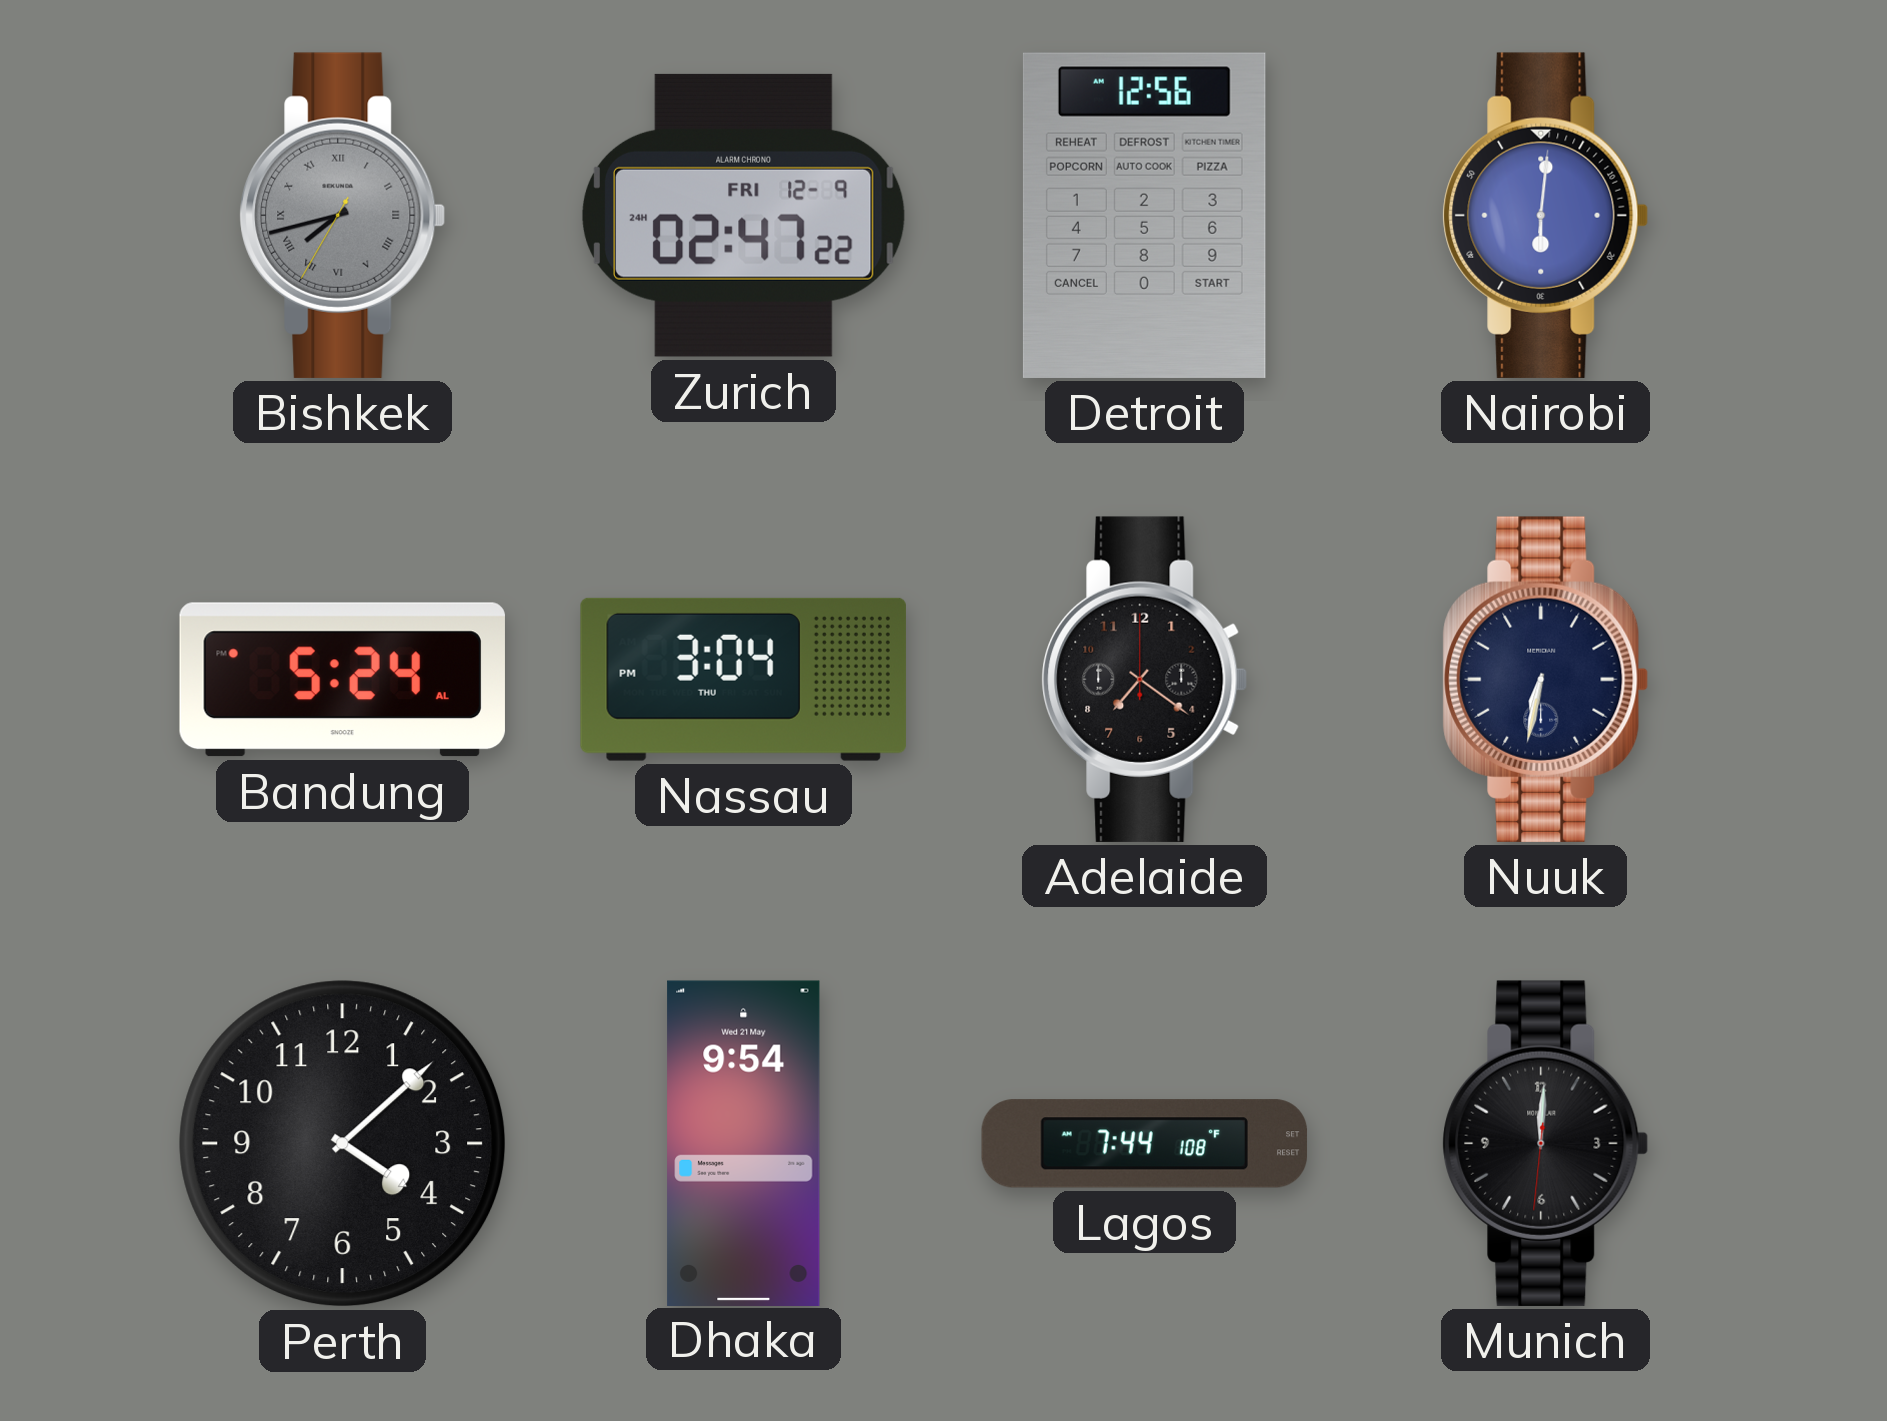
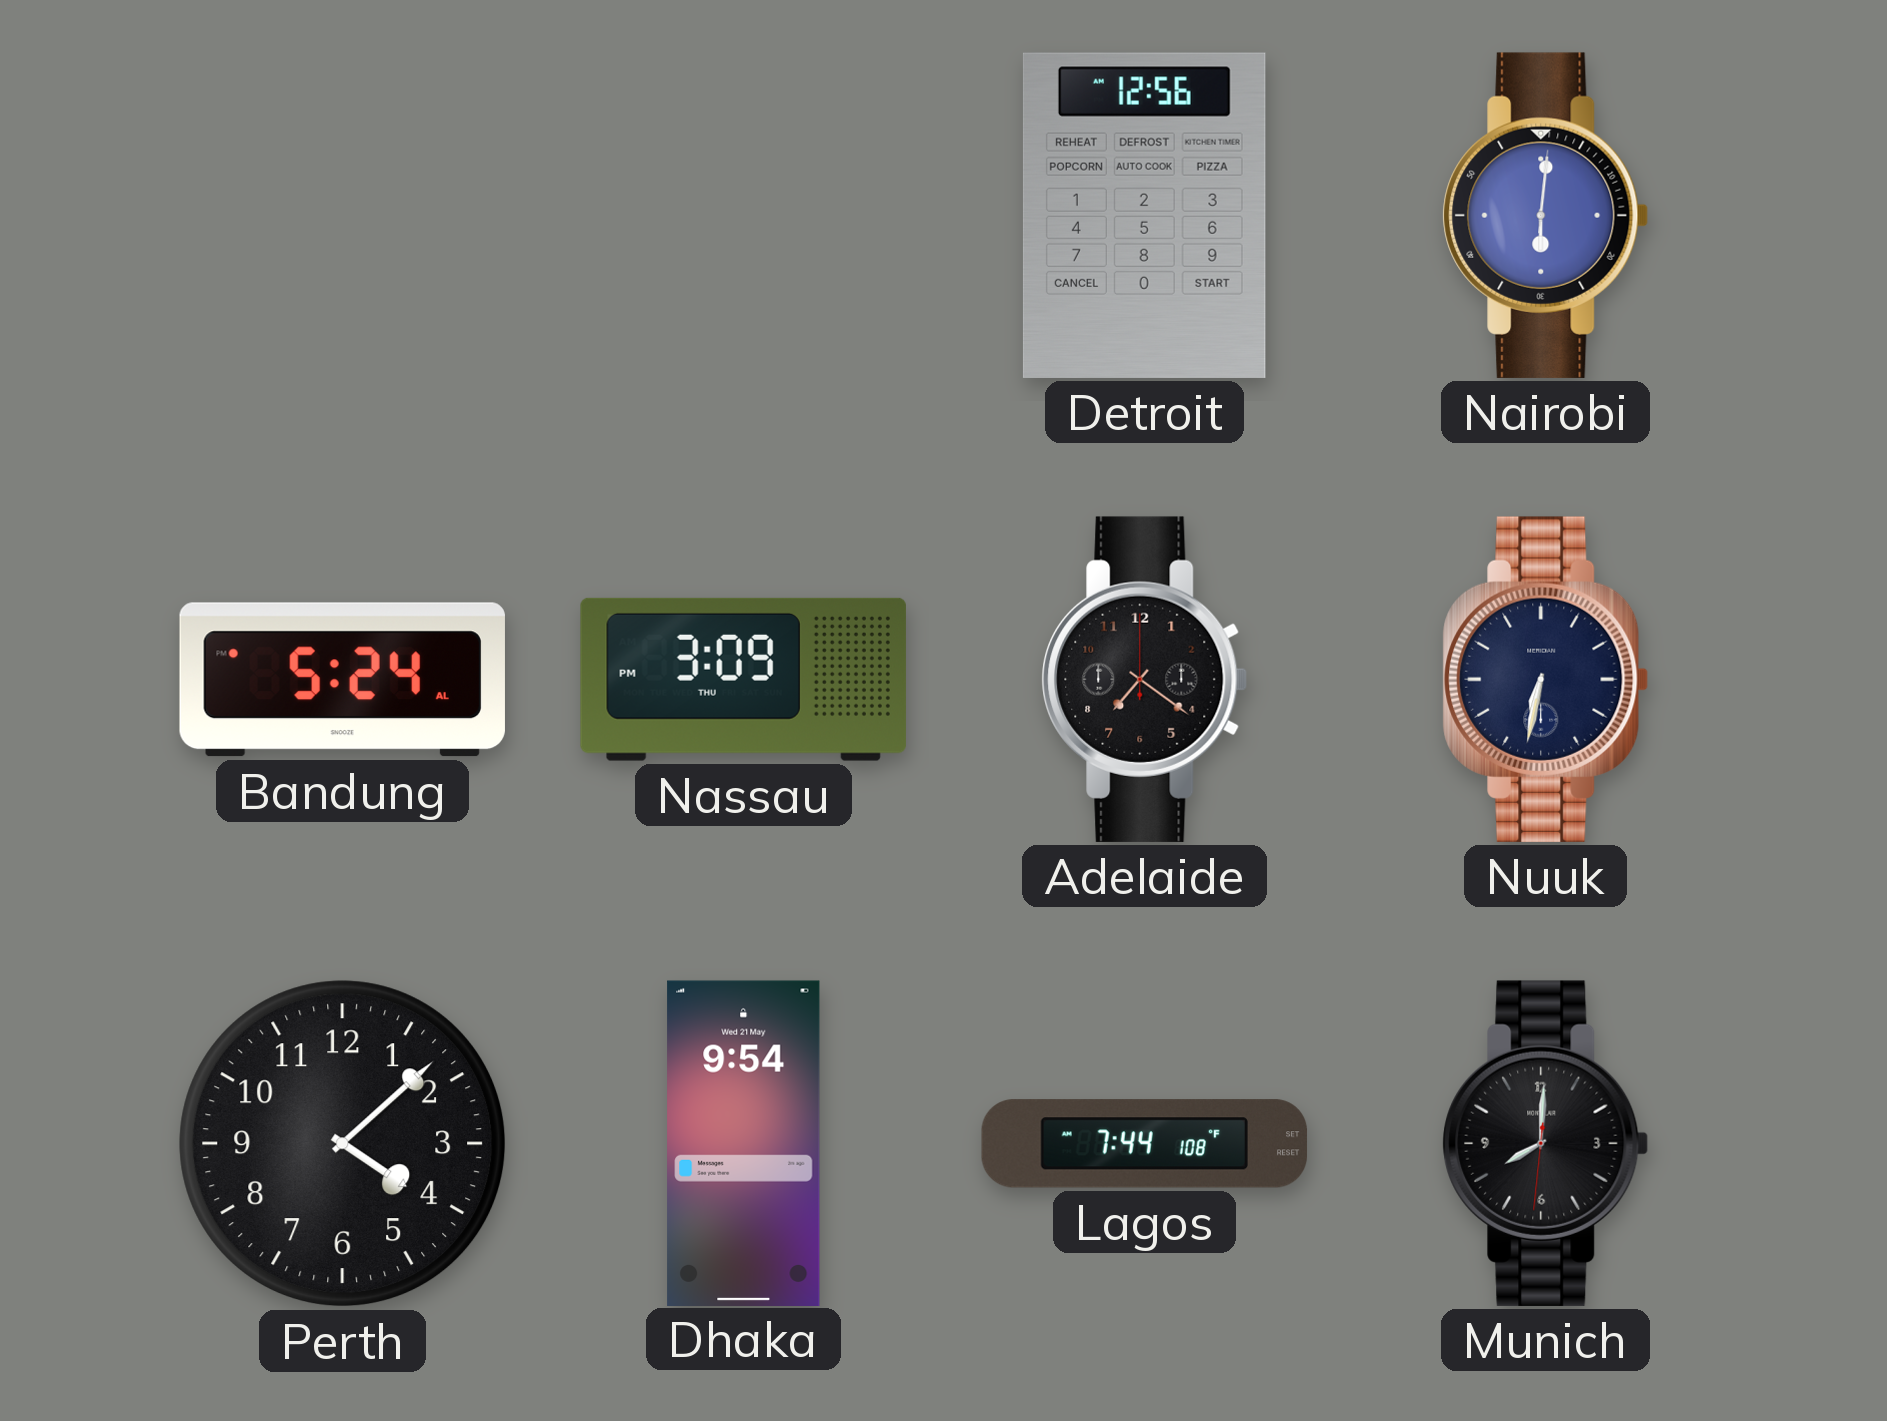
Bishkek: 7:42 -> none
Zurich: 02:47 -> none
Nassau: 3:04 -> 3:09
Munich: 12:00 -> 8:00
